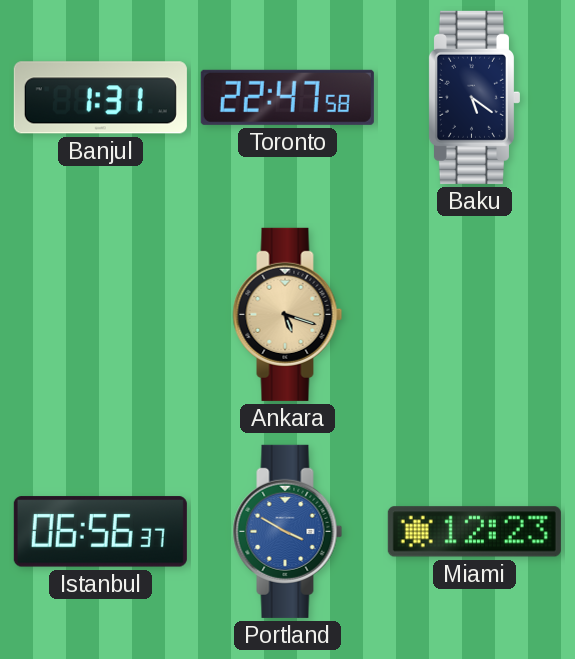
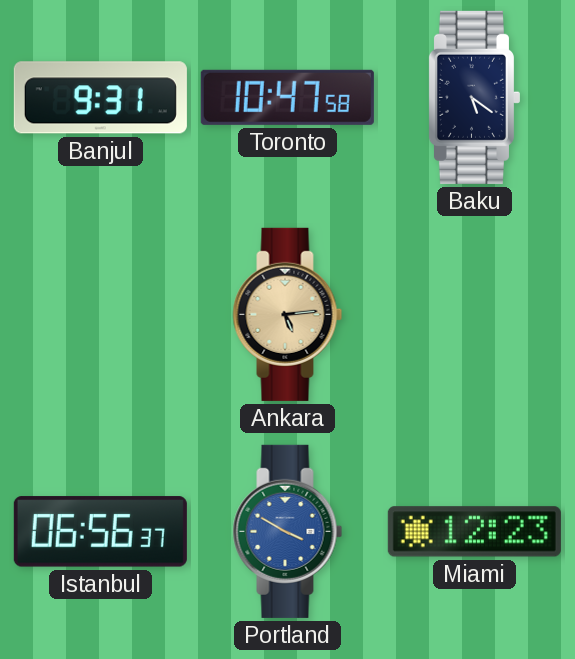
Banjul: 1:31 -> 9:31
Toronto: 22:47 -> 10:47
Ankara: 5:18 -> 5:14
